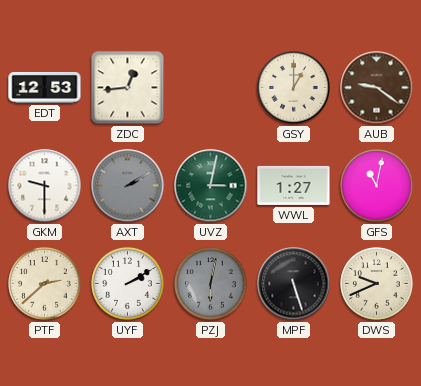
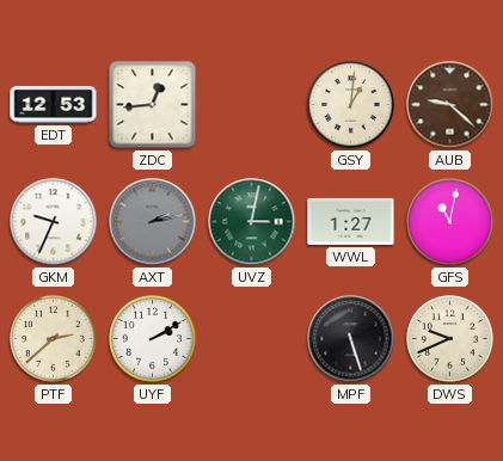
GSY: 1:00 -> 1:01
AUB: 9:21 -> 9:22
GKM: 9:30 -> 9:34
AXT: 2:10 -> 2:13
PZJ: 6:02 -> none
